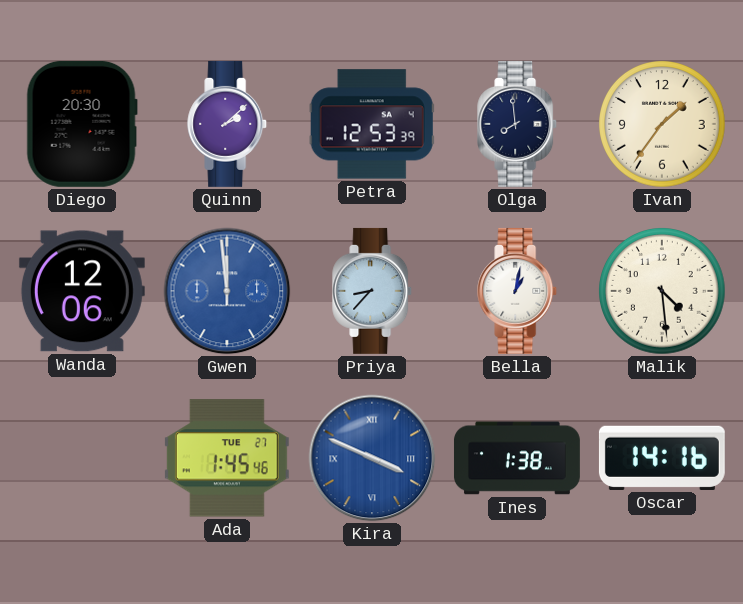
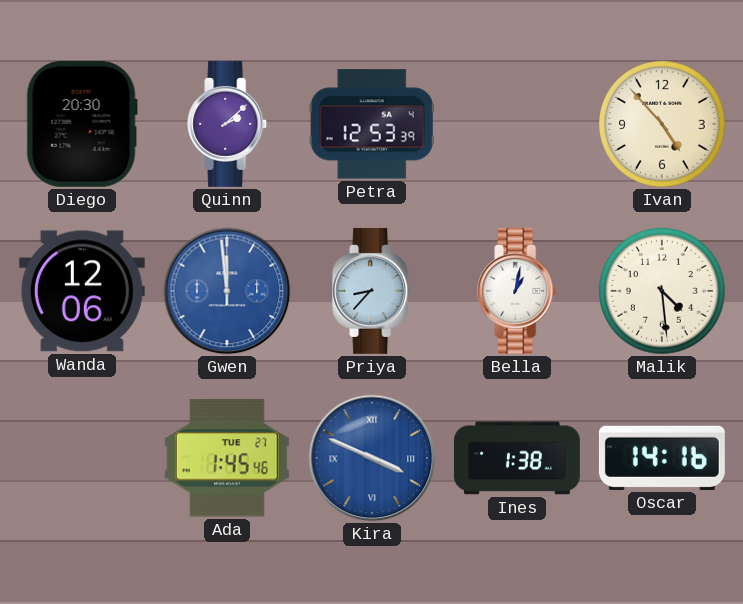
Olga: 7:59 -> none
Ivan: 1:36 -> 4:53
